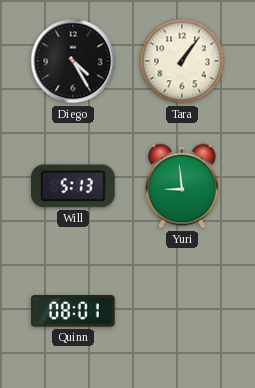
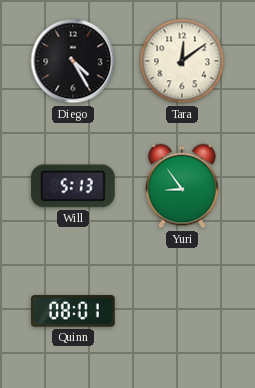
Tara: 1:06 -> 12:09
Yuri: 8:59 -> 8:54
